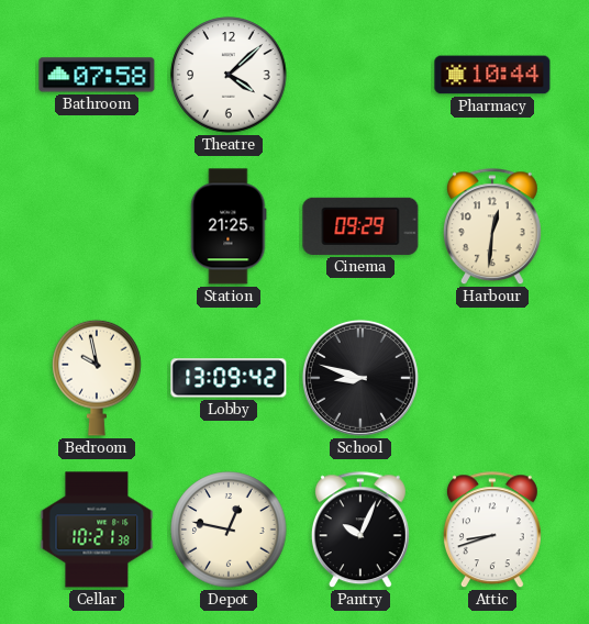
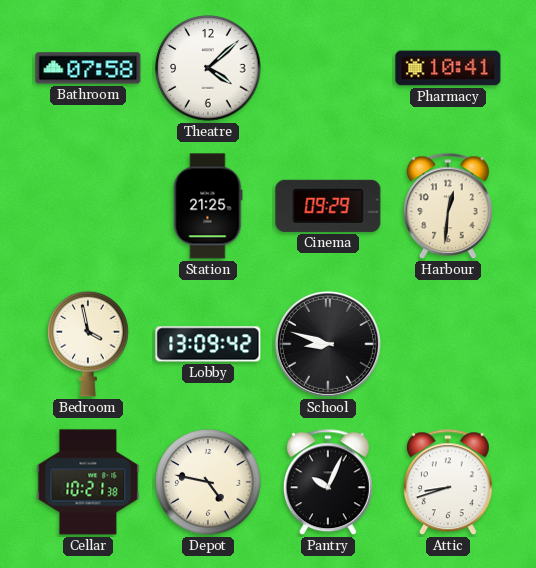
Pharmacy: 10:44 -> 10:41
Bedroom: 9:58 -> 3:58
Depot: 12:47 -> 4:47
